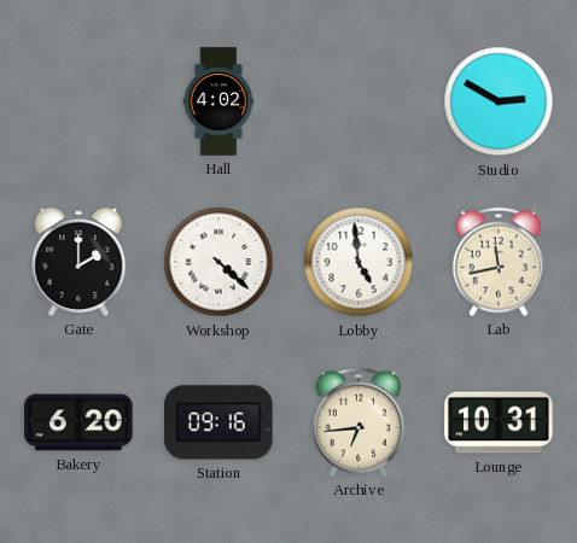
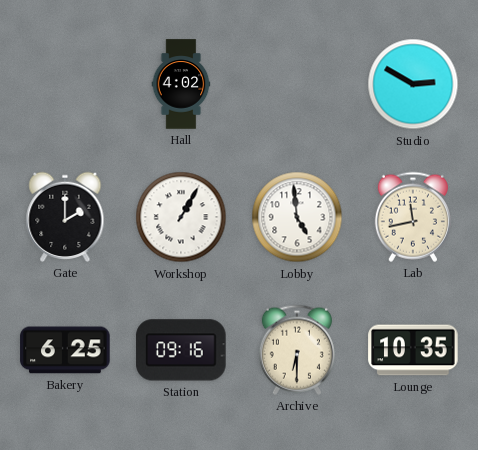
Workshop: 4:22 -> 1:05
Bakery: 6:20 -> 6:25
Archive: 6:44 -> 6:30
Lounge: 10:31 -> 10:35
